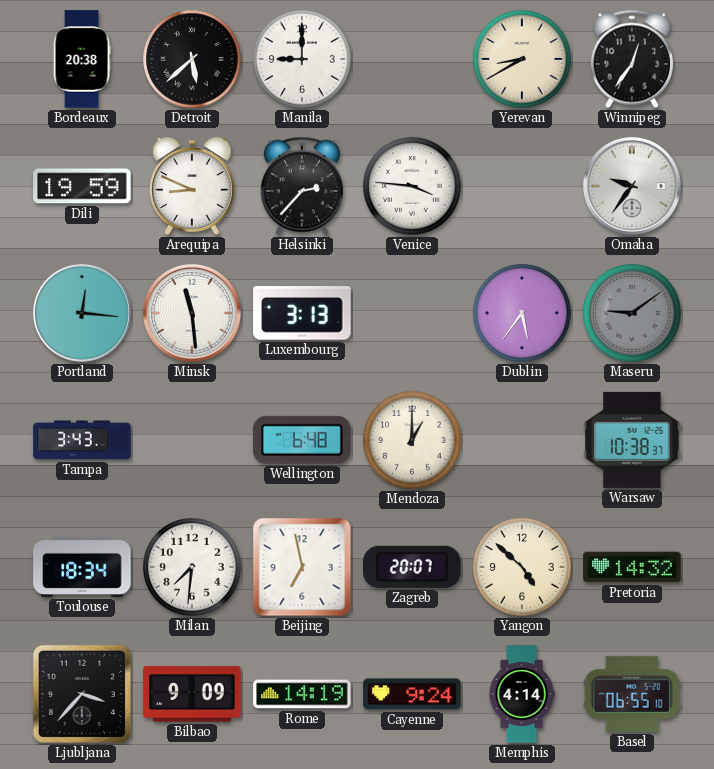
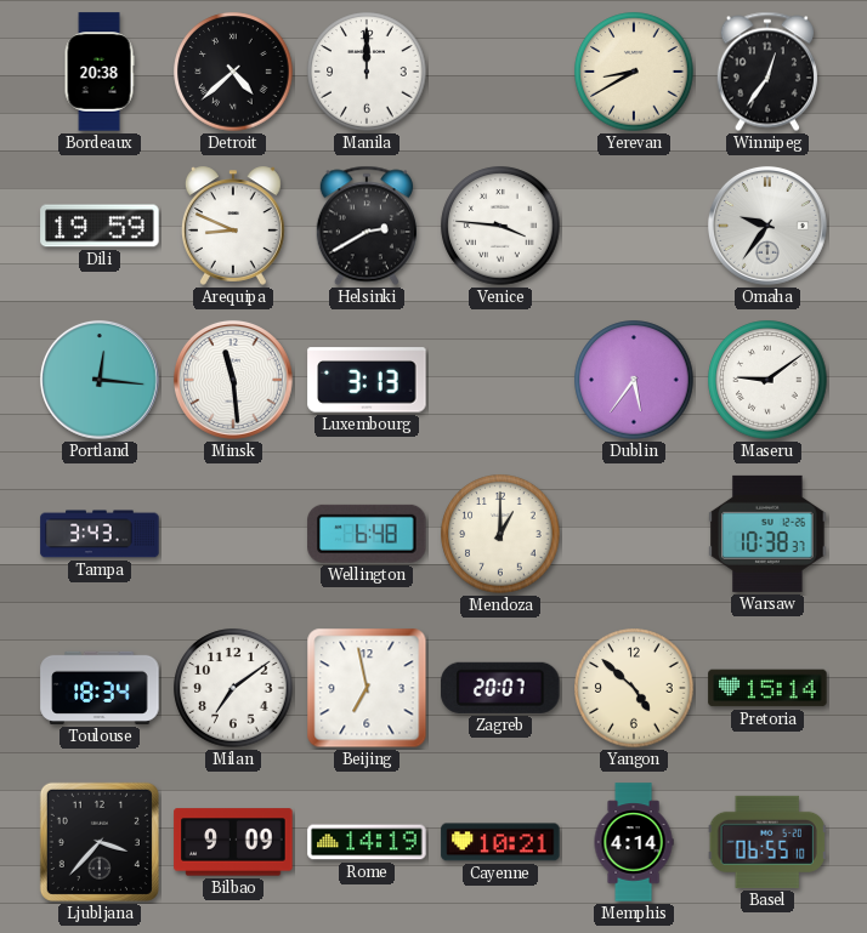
Detroit: 5:38 -> 4:38
Manila: 9:00 -> 12:00
Helsinki: 2:37 -> 2:40
Maseru dial: grey -> white
Milan: 7:31 -> 7:09
Pretoria: 14:32 -> 15:14
Cayenne: 9:24 -> 10:21
